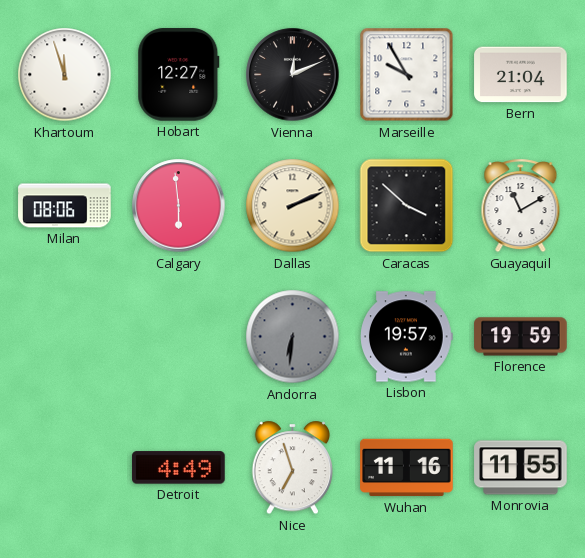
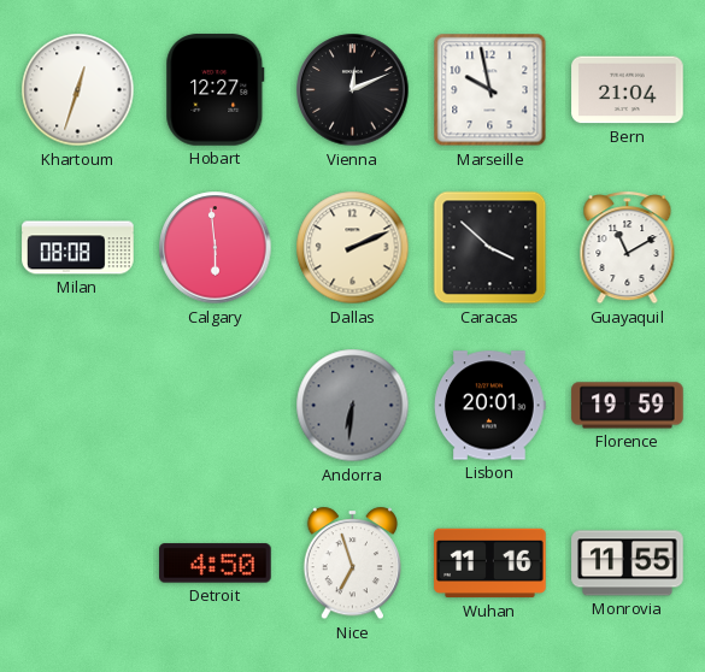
Khartoum: 11:57 -> 12:33
Marseille: 9:55 -> 9:58
Milan: 08:06 -> 08:08
Lisbon: 19:57 -> 20:01
Detroit: 4:49 -> 4:50
